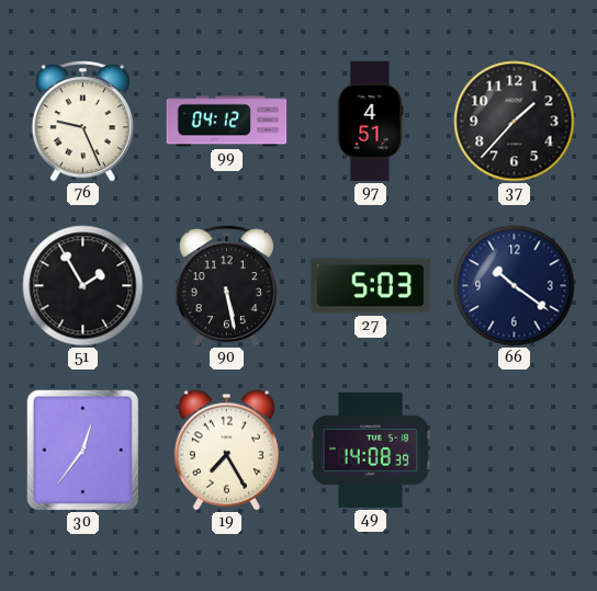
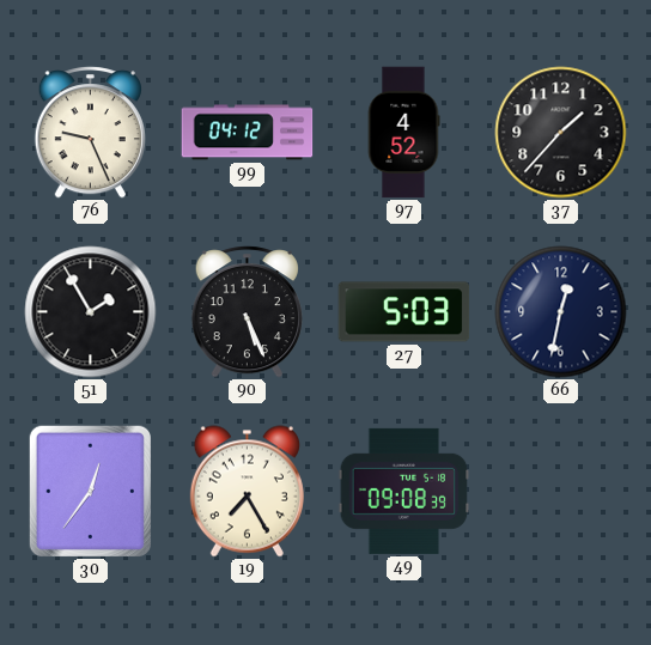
97: 4:51 -> 4:52
90: 5:28 -> 5:26
66: 10:21 -> 12:32
49: 14:08 -> 09:08
